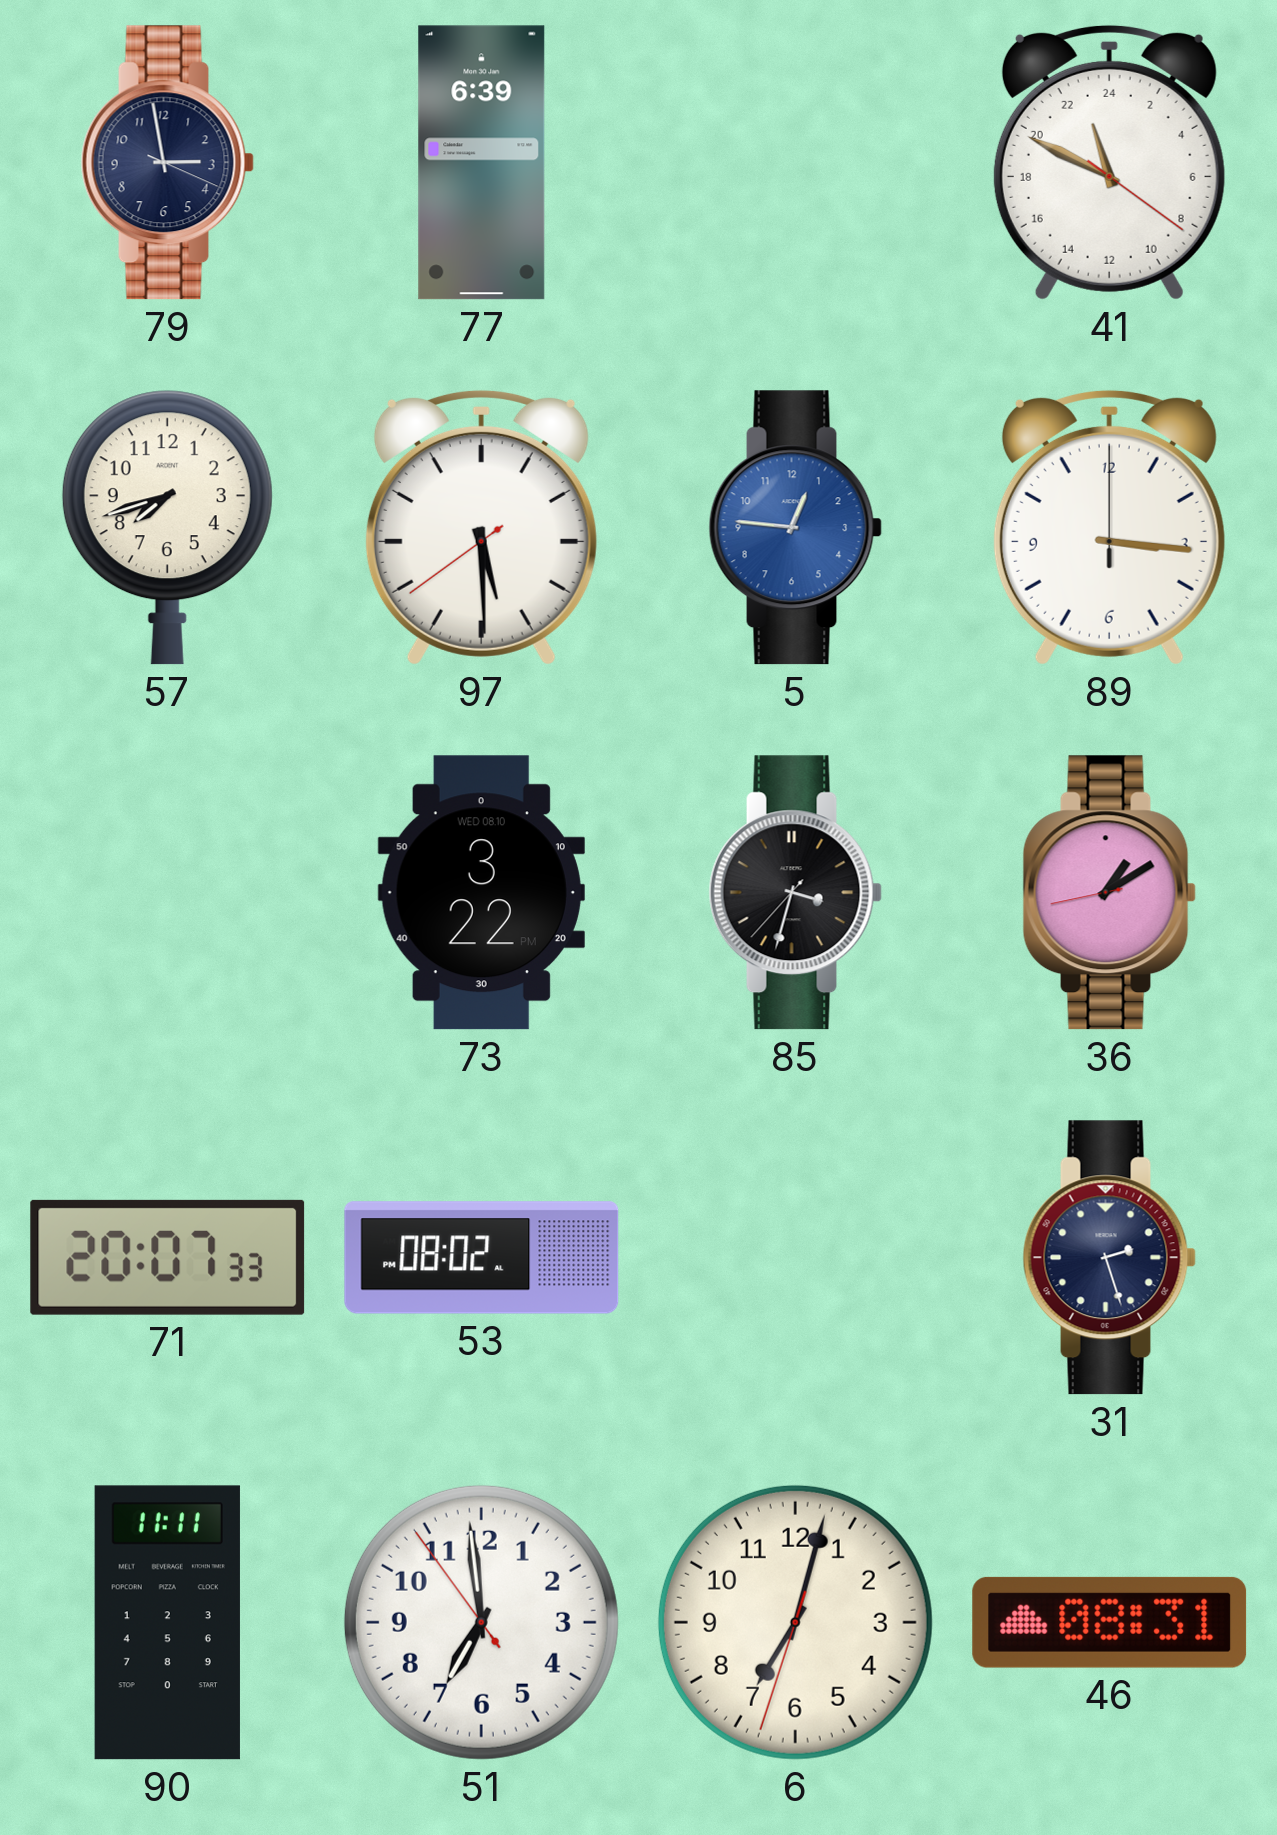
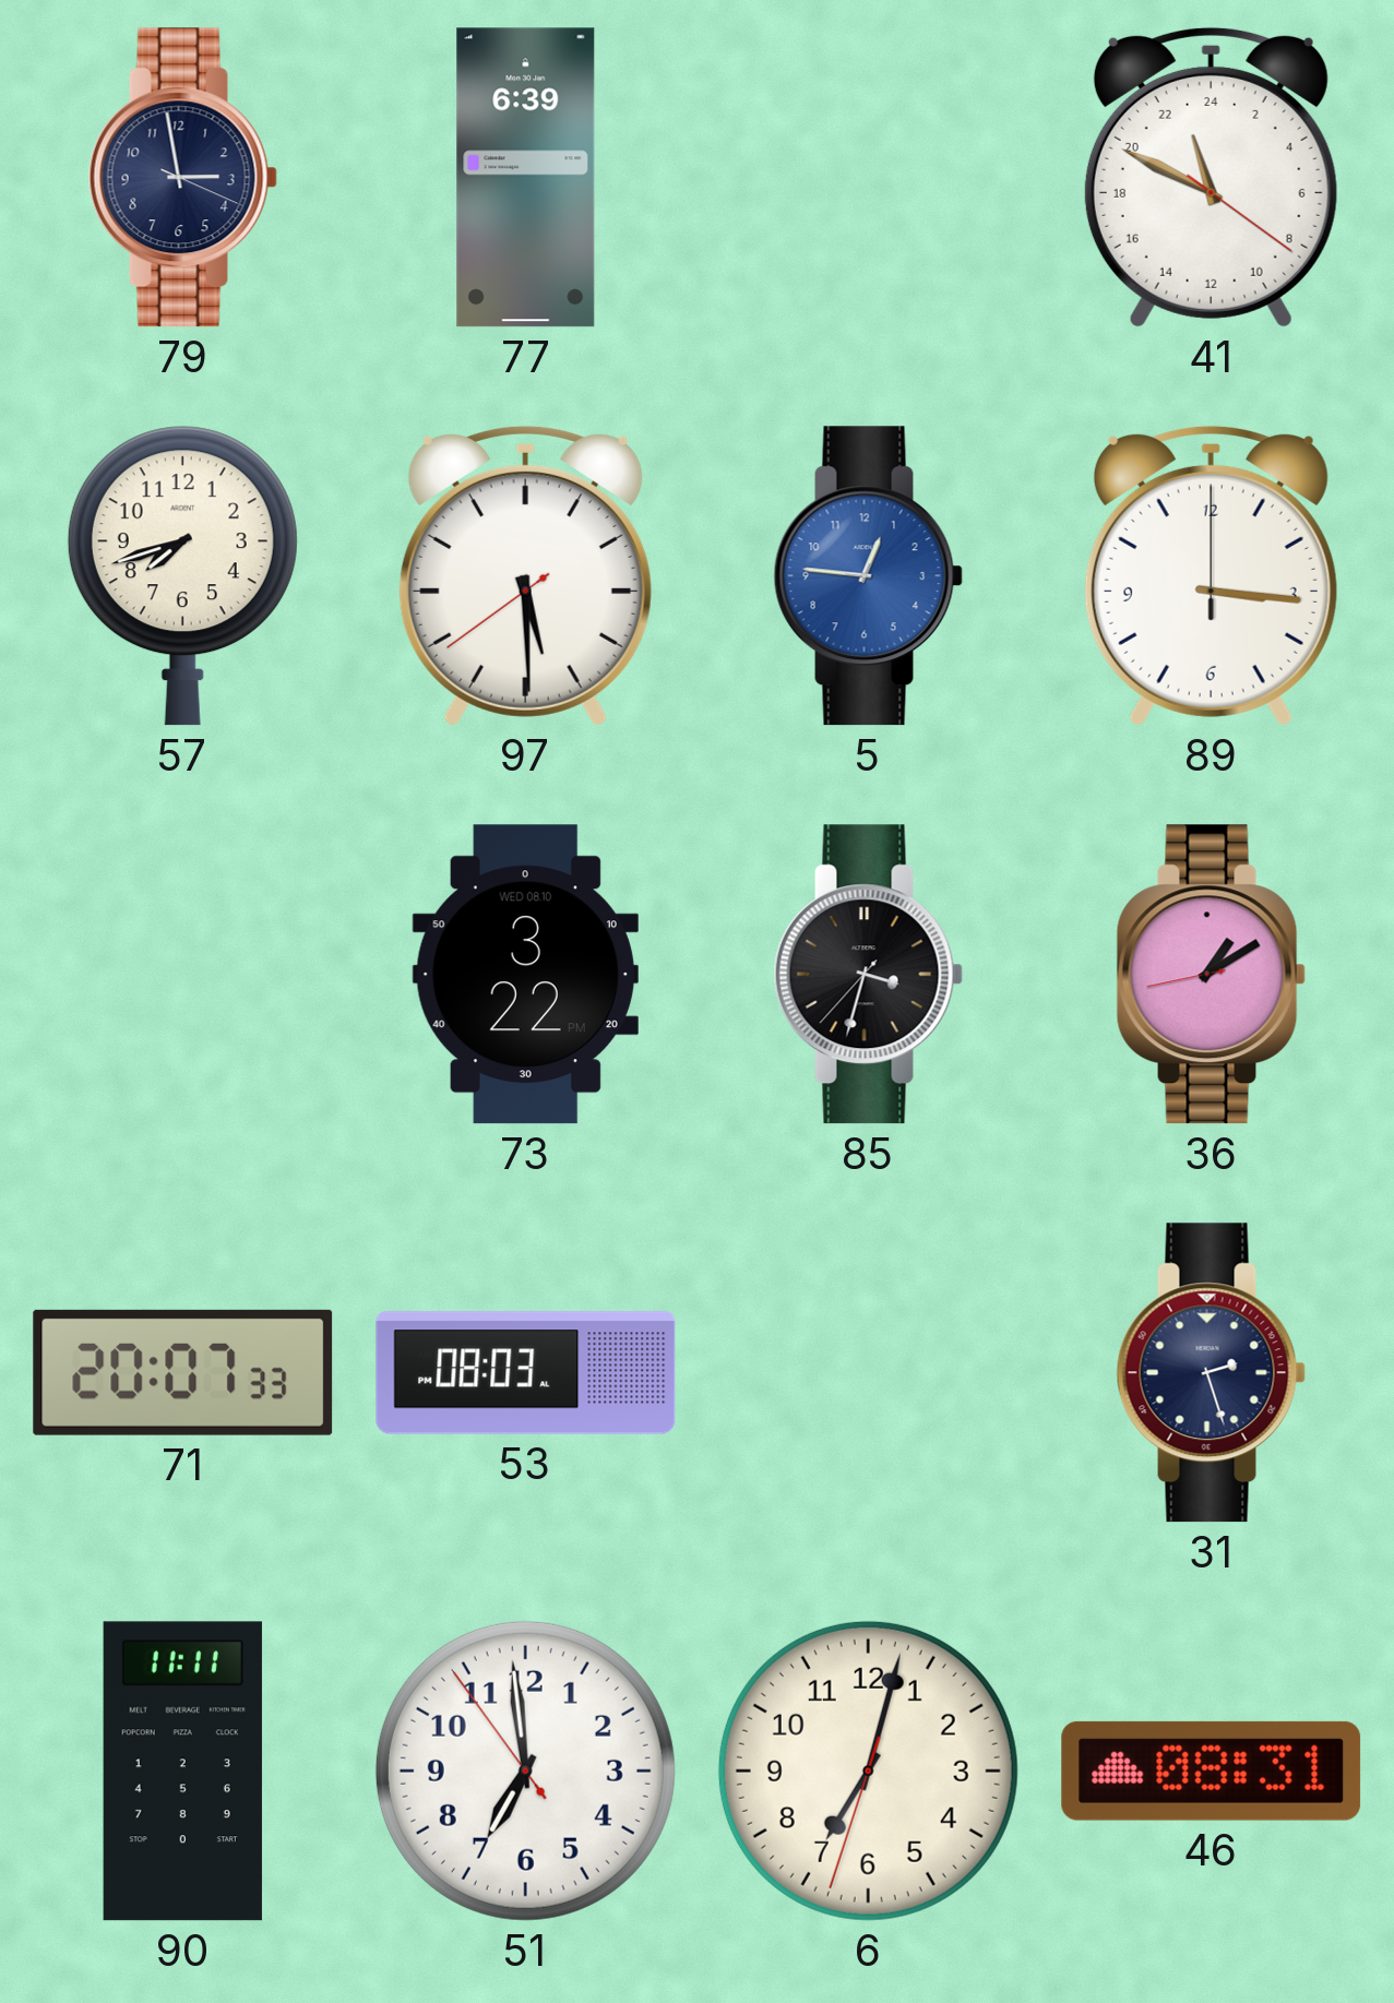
53: 08:02 -> 08:03
